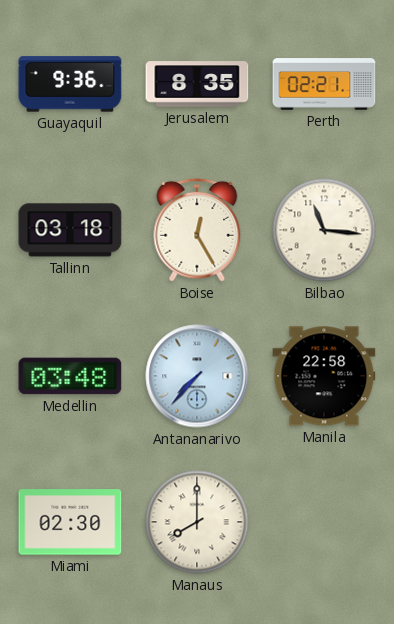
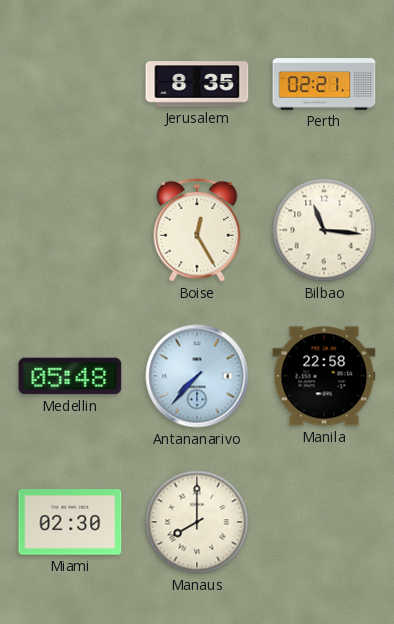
Guayaquil: 9:36 -> none
Tallinn: 03:18 -> none
Medellin: 03:48 -> 05:48
